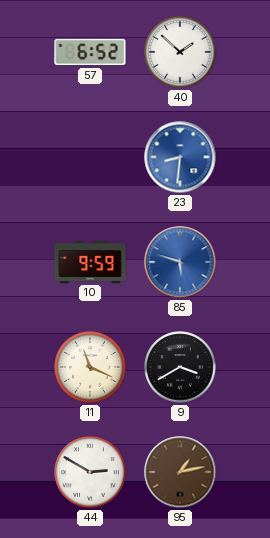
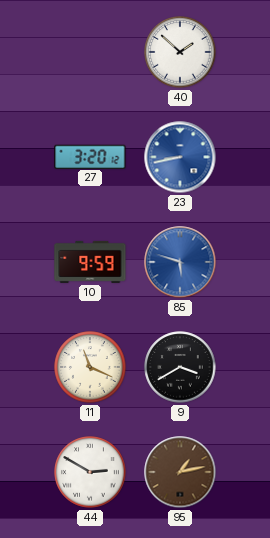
57: 6:52 -> none
27: none -> 3:20
23: 8:31 -> 8:43
